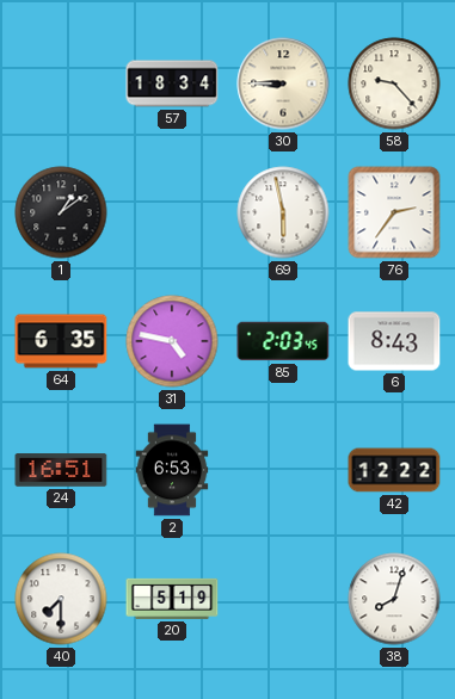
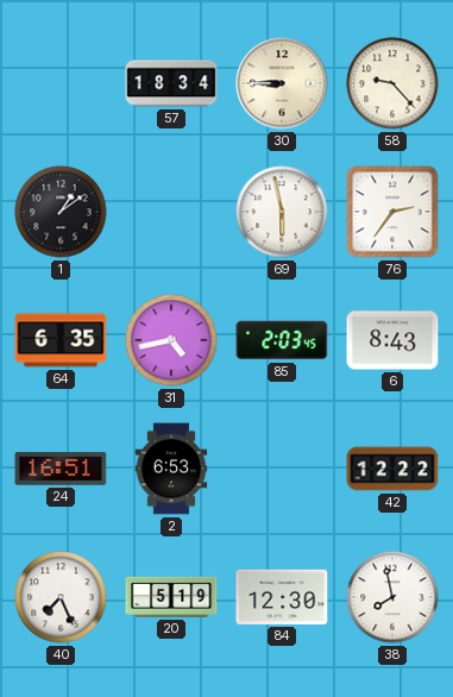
31: 4:47 -> 4:43
40: 7:30 -> 7:26
84: none -> 12:30
38: 8:03 -> 7:58
